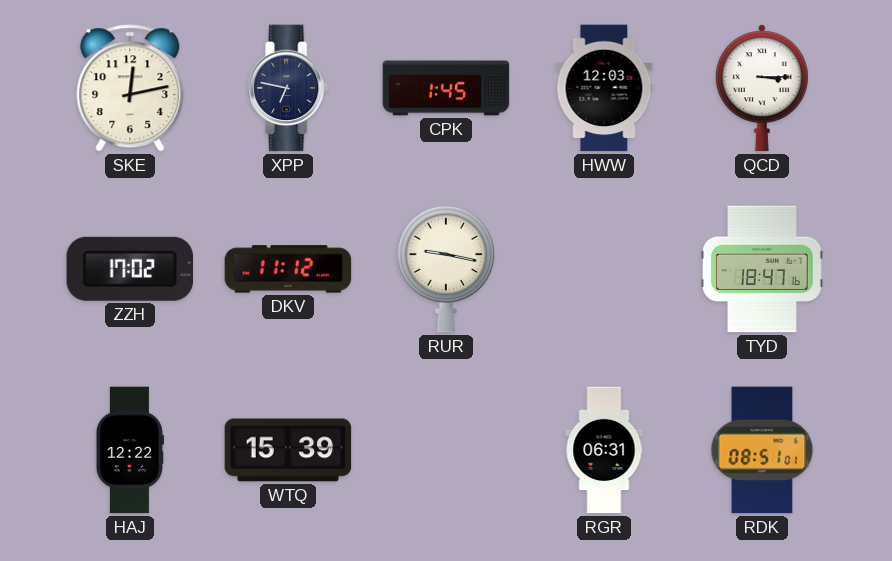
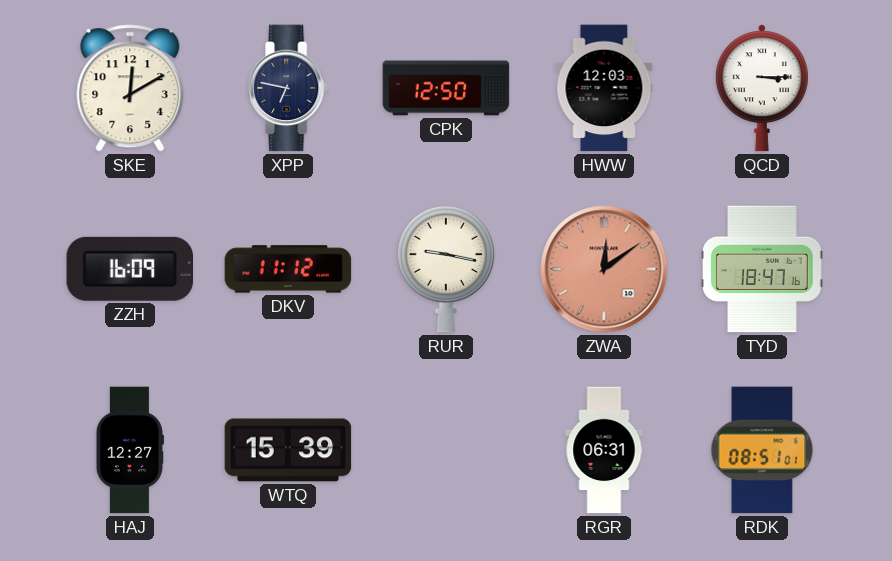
SKE: 12:13 -> 12:10
CPK: 1:45 -> 12:50
ZZH: 17:02 -> 16:09
ZWA: none -> 12:09
HAJ: 12:22 -> 12:27
